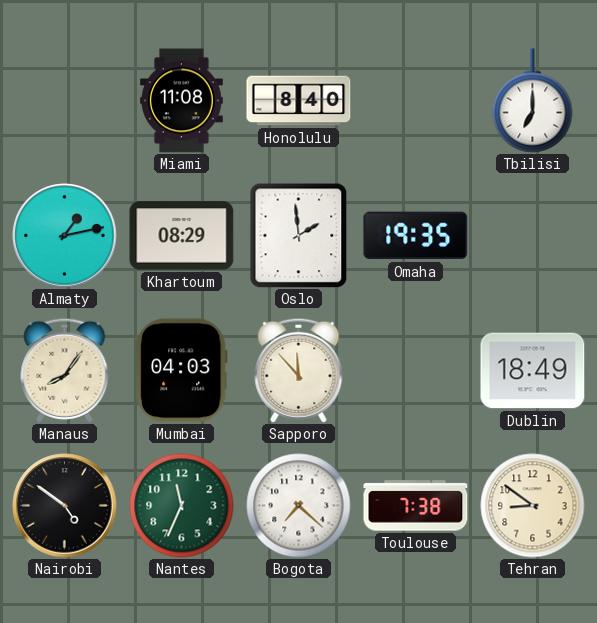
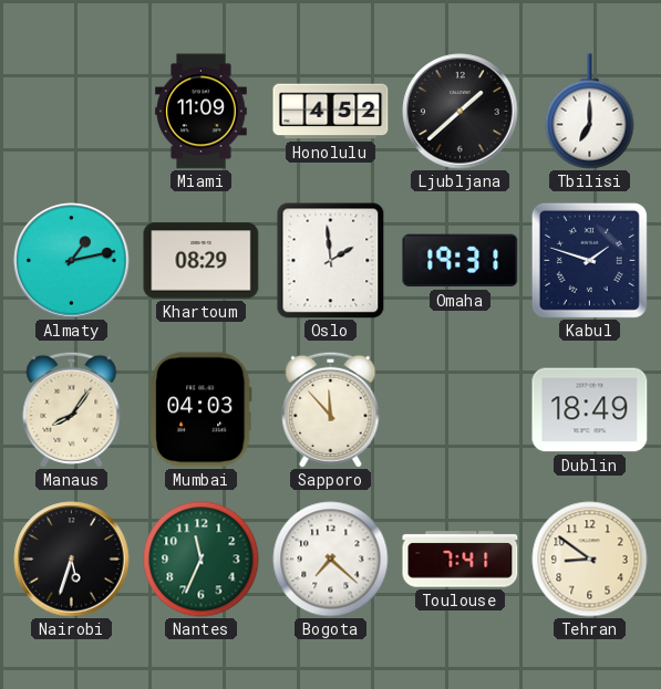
Miami: 11:08 -> 11:09
Honolulu: 8:40 -> 4:52
Ljubljana: none -> 1:38
Omaha: 19:35 -> 19:31
Kabul: none -> 1:48
Nairobi: 4:51 -> 5:33
Toulouse: 7:38 -> 7:41
